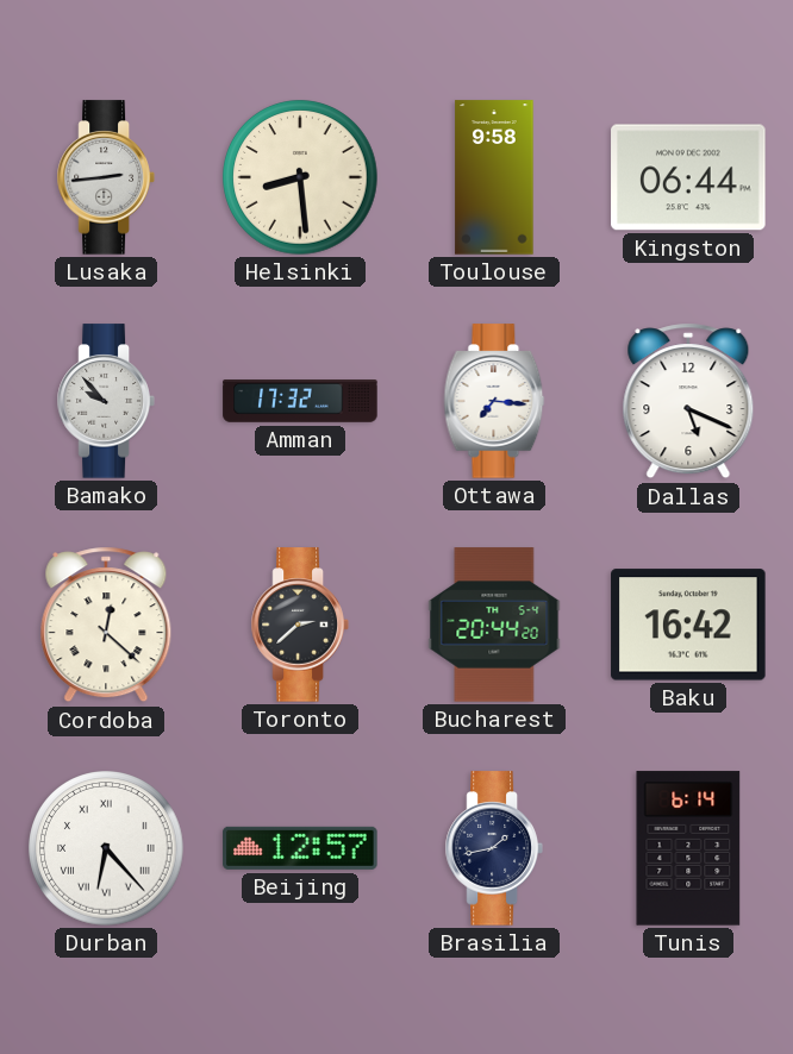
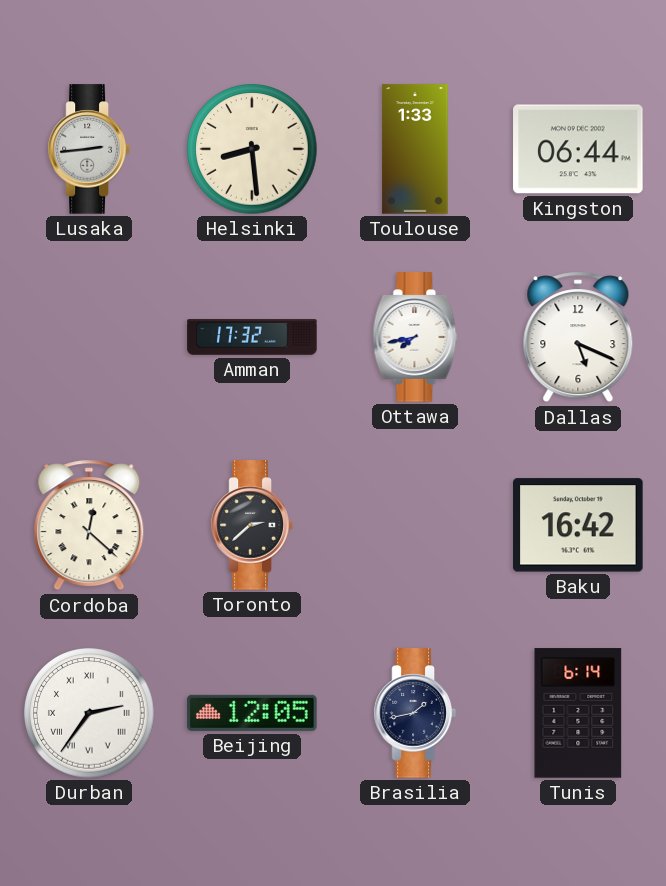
Toulouse: 9:58 -> 1:33
Bamako: 9:53 -> none
Ottawa: 7:16 -> 7:43
Bucharest: 20:44 -> none
Durban: 6:23 -> 2:36
Beijing: 12:57 -> 12:05
